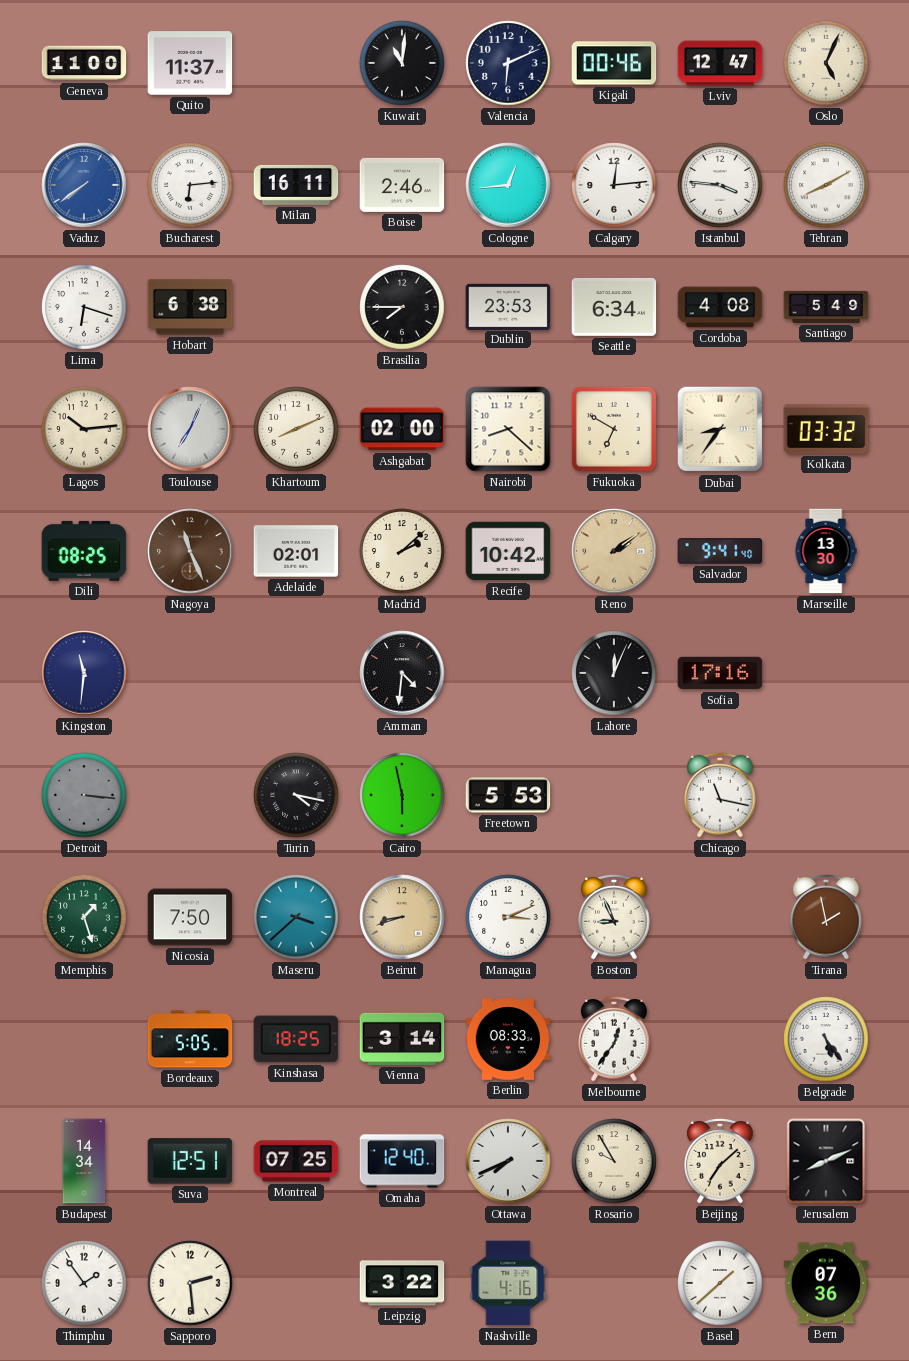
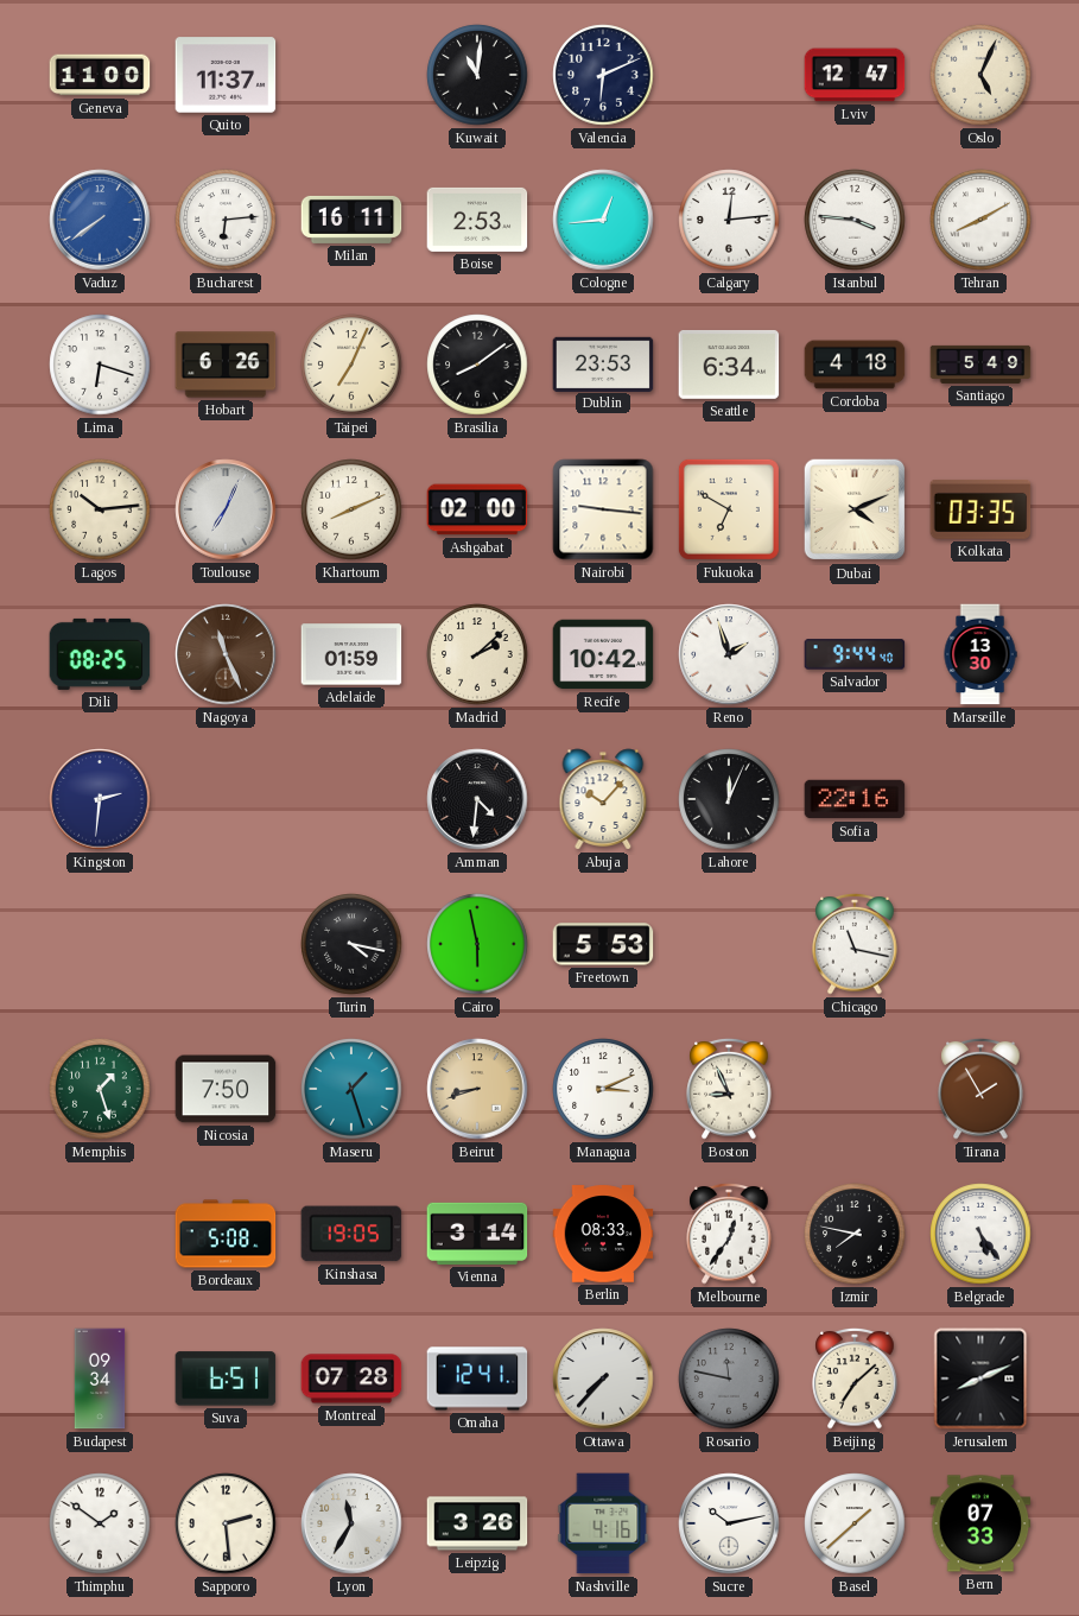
Kigali: 00:46 -> none
Boise: 2:46 -> 2:53
Hobart: 6:38 -> 6:26
Taipei: none -> 7:04
Brasilia: 7:45 -> 8:09
Cordoba: 4:08 -> 4:18
Nairobi: 8:22 -> 9:16
Dubai: 8:36 -> 4:11
Kolkata: 03:32 -> 03:35
Adelaide: 02:01 -> 01:59
Reno: 2:09 -> 1:57
Reno dial: champagne -> white
Salvador: 9:41 -> 9:44
Kingston: 11:31 -> 2:31
Abuja: none -> 10:07
Sofia: 17:16 -> 22:16
Detroit: 3:16 -> none
Maseru: 3:38 -> 1:27
Tirana: 1:58 -> 1:55
Bordeaux: 5:05 -> 5:08
Kinshasa: 18:25 -> 19:05
Izmir: none -> 7:47
Budapest: 14:34 -> 09:34
Suva: 12:51 -> 6:51
Montreal: 07:25 -> 07:28
Omaha: 12:40 -> 12:41
Ottawa: 7:41 -> 7:37
Rosario: 9:55 -> 11:47
Rosario dial: cream -> grey
Thimphu: 1:54 -> 1:51
Lyon: none -> 11:35
Leipzig: 3:22 -> 3:26
Sucre: none -> 10:13
Bern: 07:36 -> 07:33
